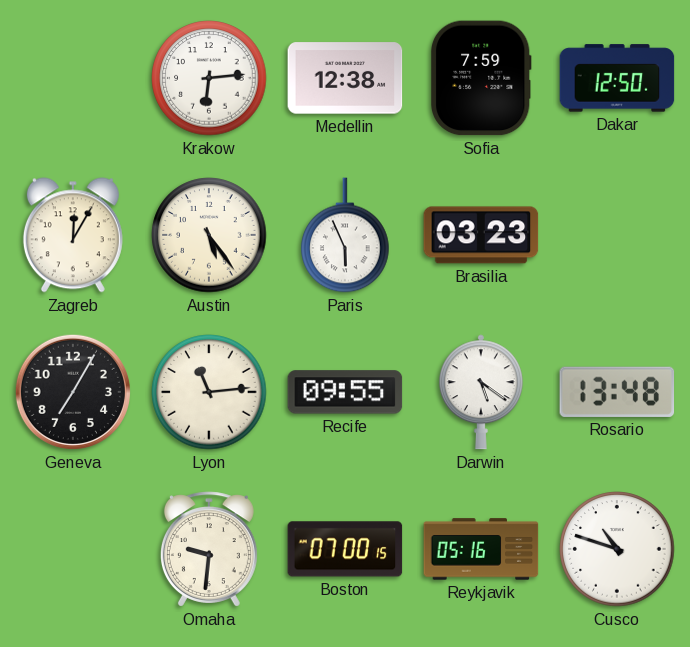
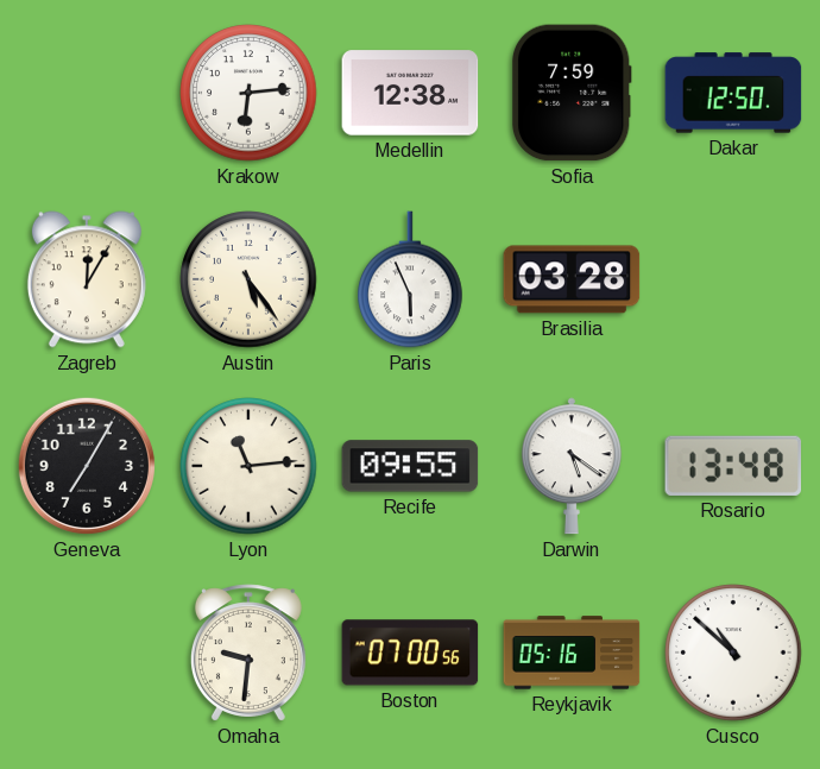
Brasilia: 03:23 -> 03:28
Boston: 07:00:15 -> 07:00:56
Cusco: 10:48 -> 10:52
